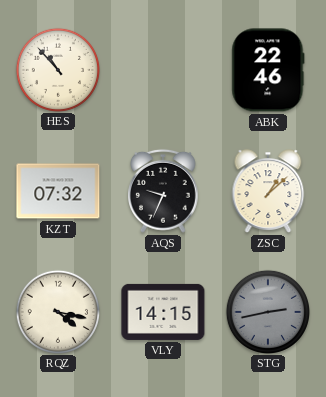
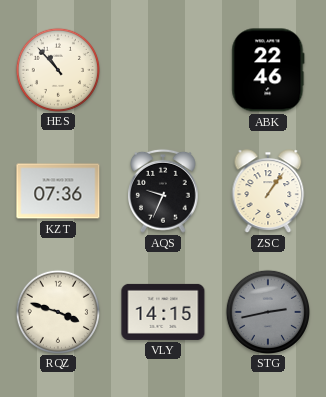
KZT: 07:32 -> 07:36
ZSC: 1:08 -> 1:06
RQZ: 4:17 -> 3:48
